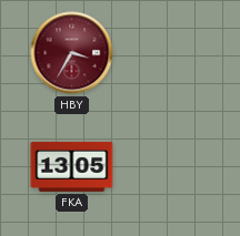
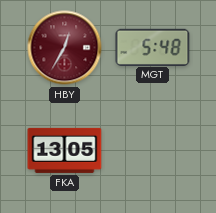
HBY: 3:35 -> 12:35
MGT: none -> 5:48
